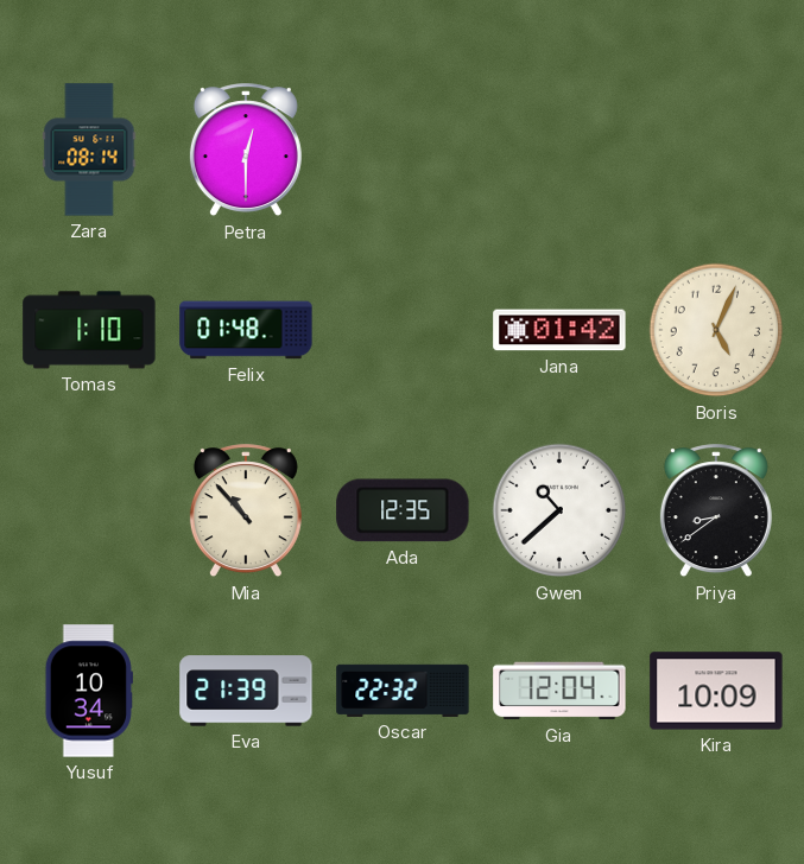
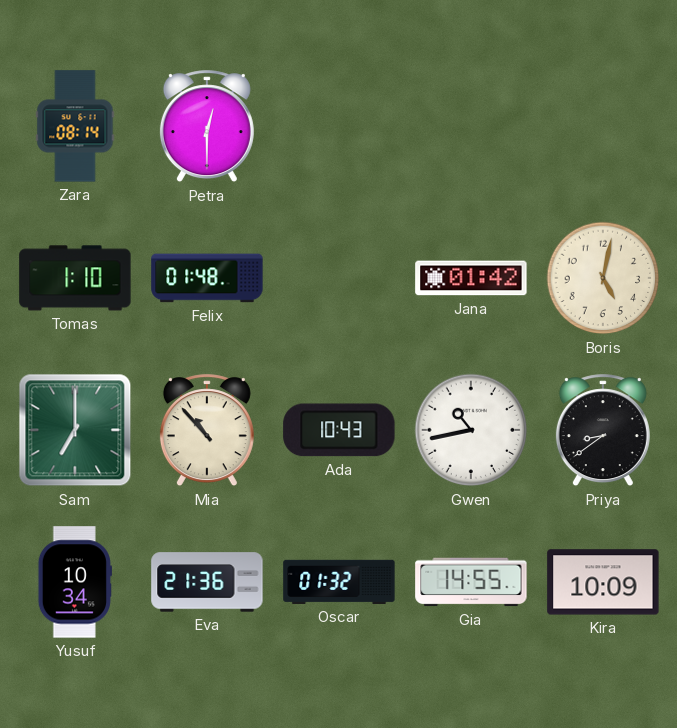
Boris: 5:04 -> 5:02
Sam: none -> 7:00
Ada: 12:35 -> 10:43
Gwen: 10:38 -> 10:43
Eva: 21:39 -> 21:36
Oscar: 22:32 -> 01:32
Gia: 12:04 -> 14:55
